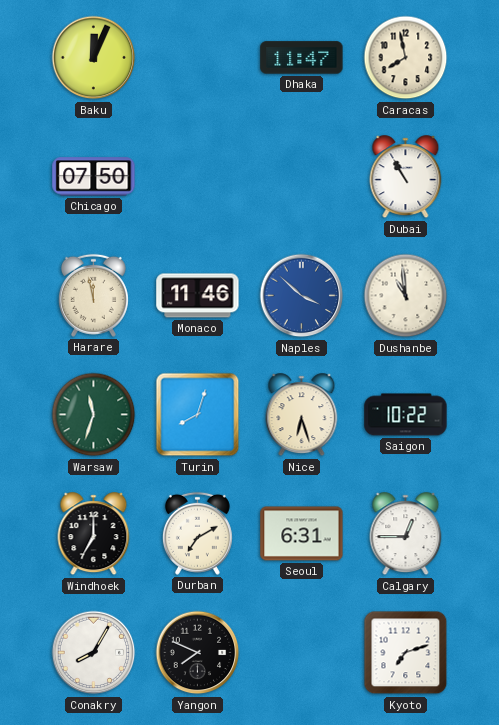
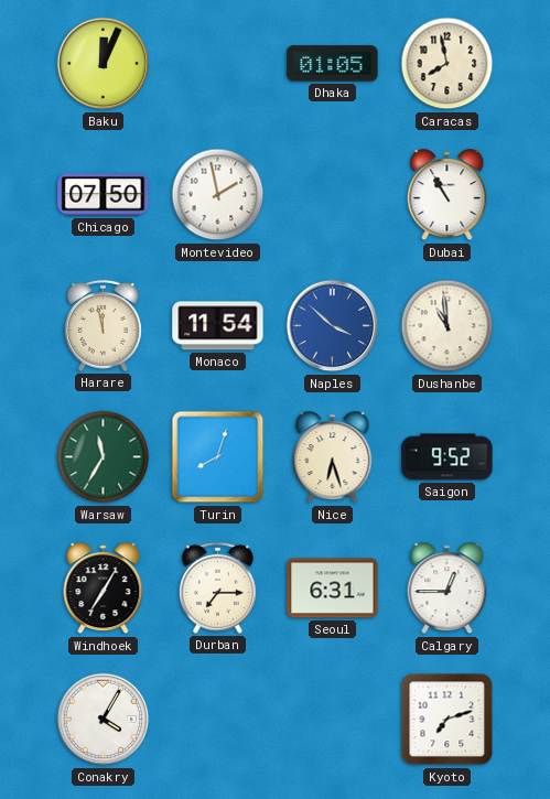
Dhaka: 11:47 -> 01:05
Montevideo: none -> 1:58
Monaco: 11:46 -> 11:54
Warsaw: 11:33 -> 11:35
Saigon: 10:22 -> 9:52
Windhoek: 7:00 -> 7:05
Durban: 7:10 -> 7:15
Conakry: 8:05 -> 4:05
Yangon: 7:49 -> none
